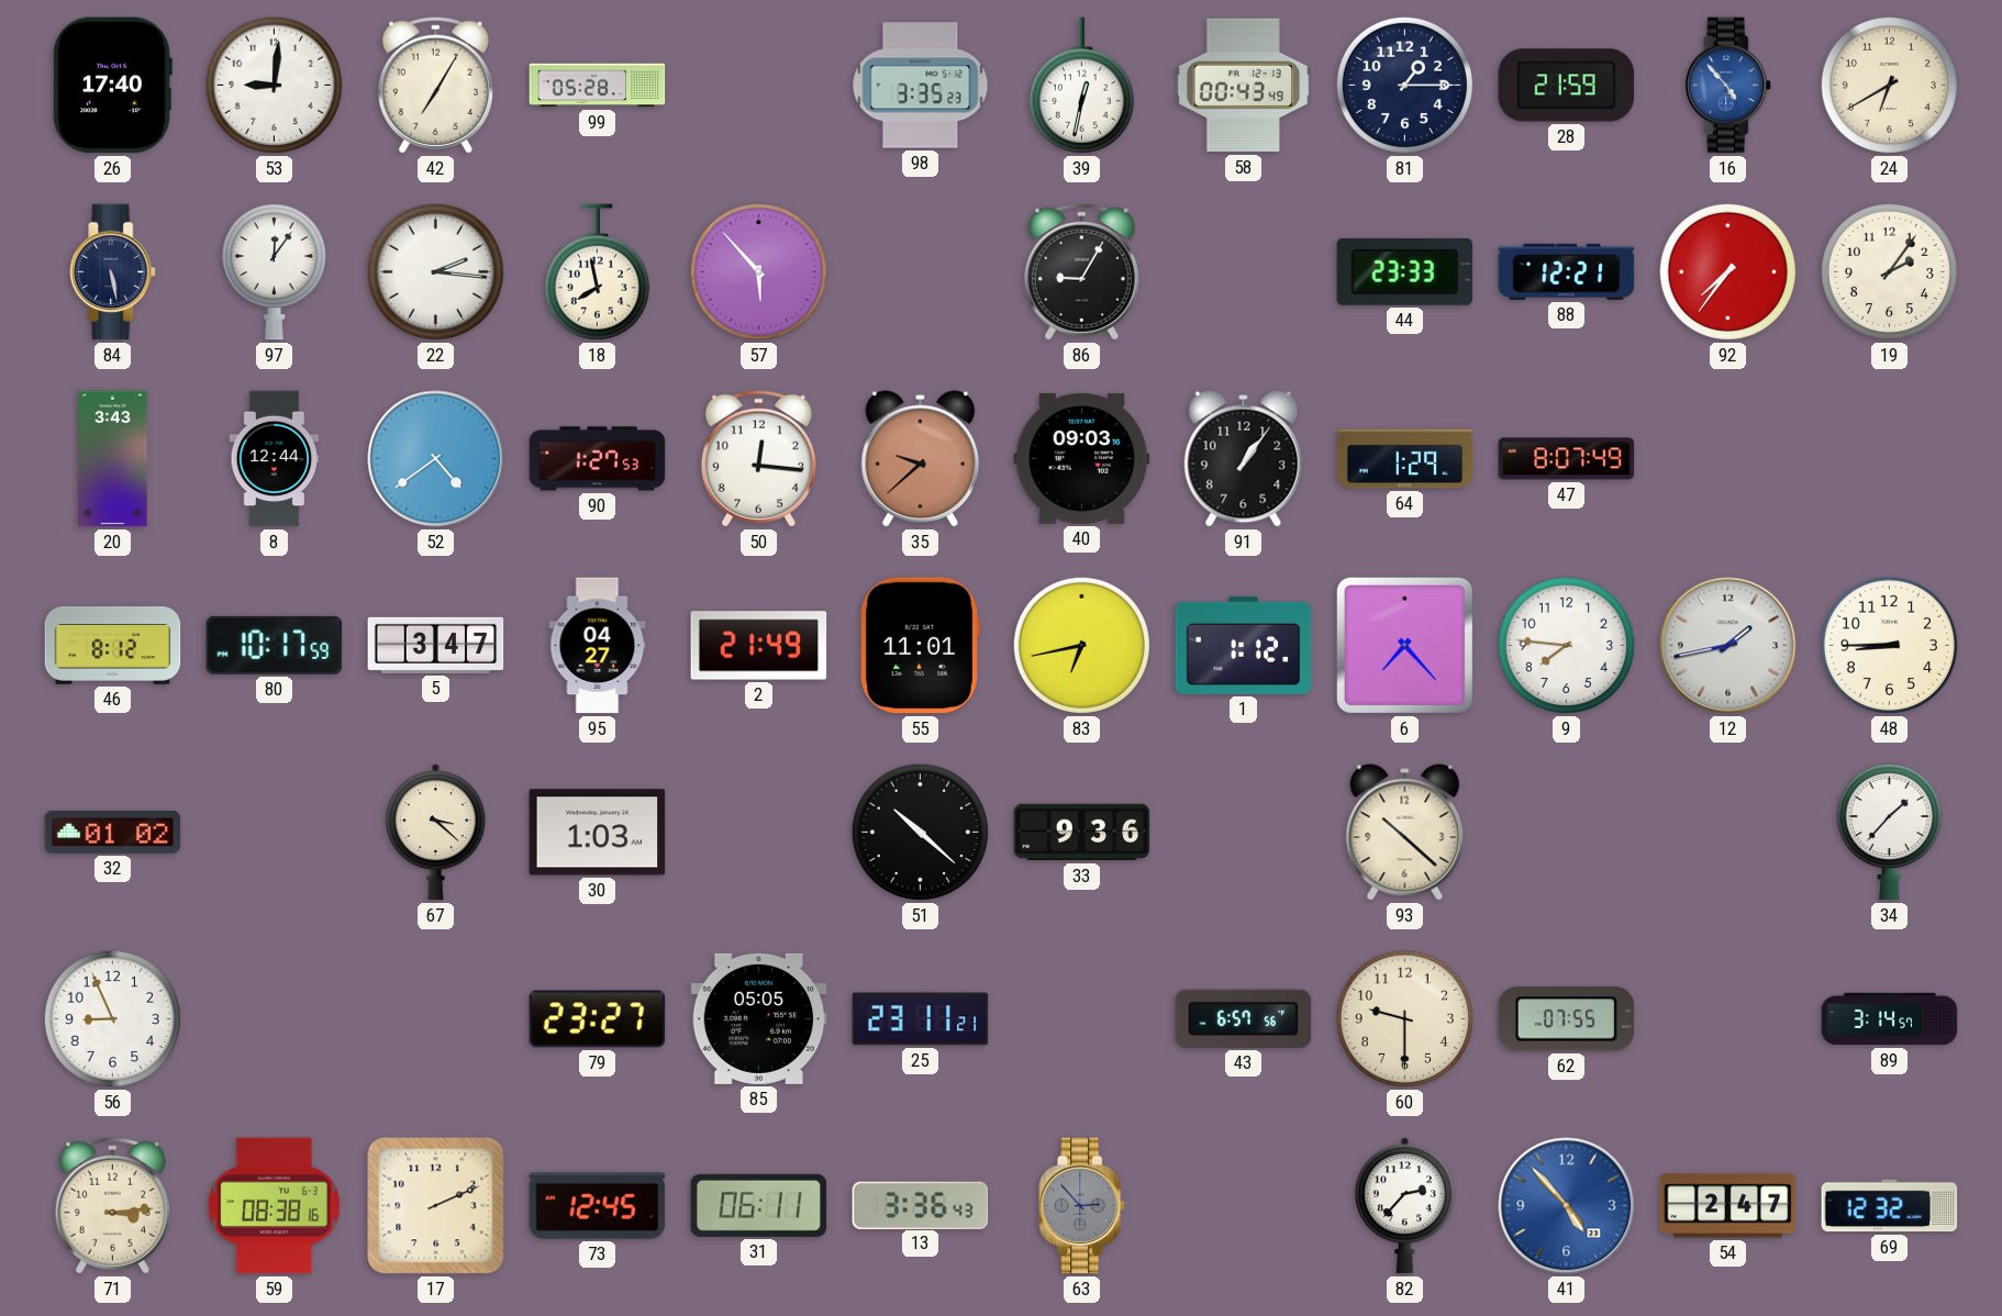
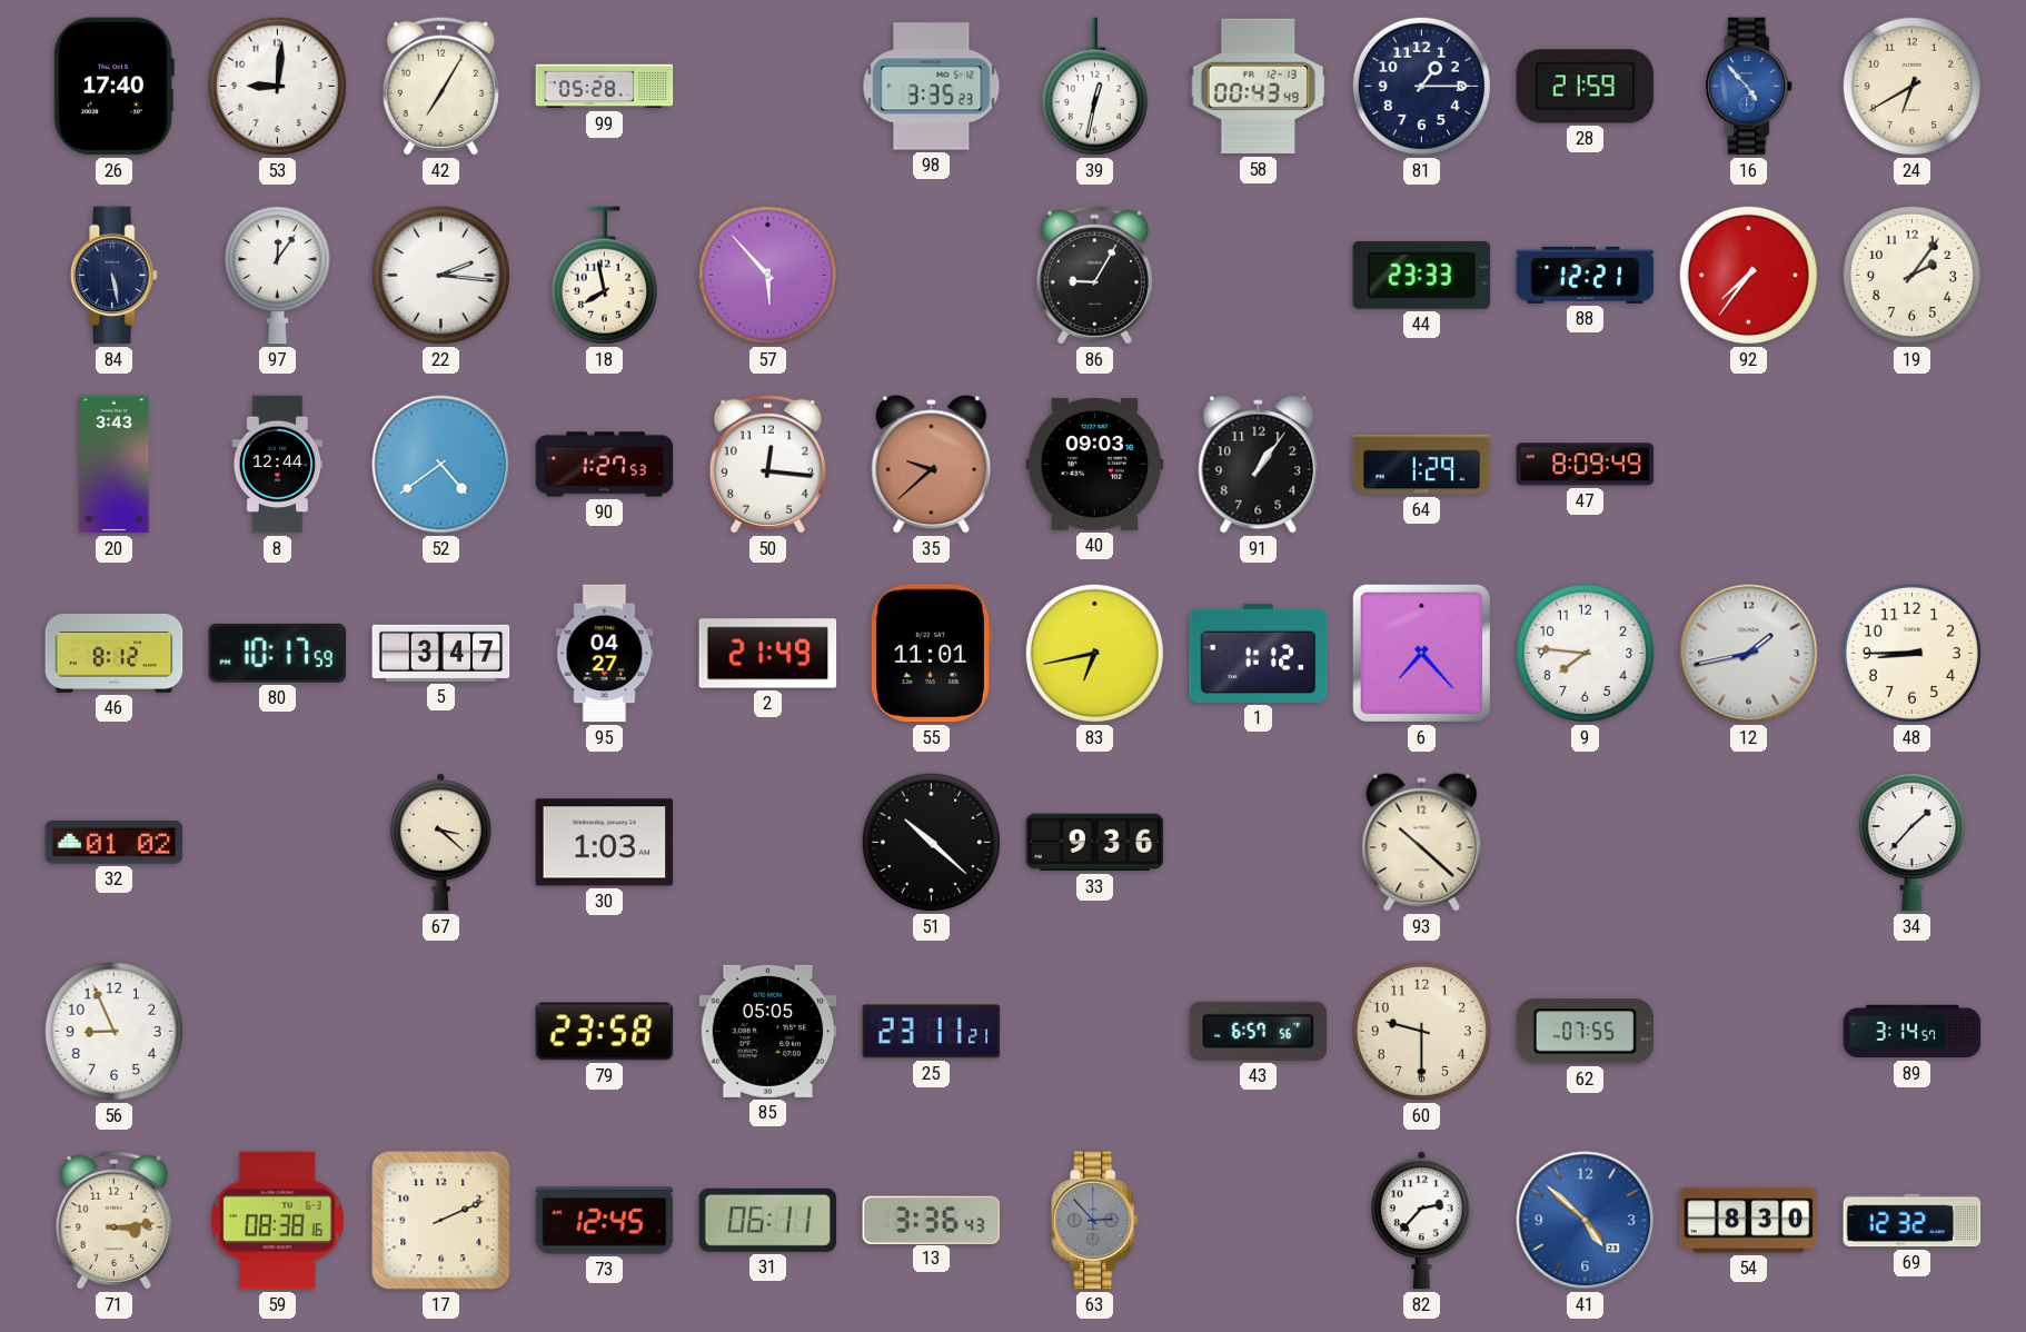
47: 8:07 -> 8:09
79: 23:27 -> 23:58
41: 4:53 -> 4:52
54: 2:47 -> 8:30
